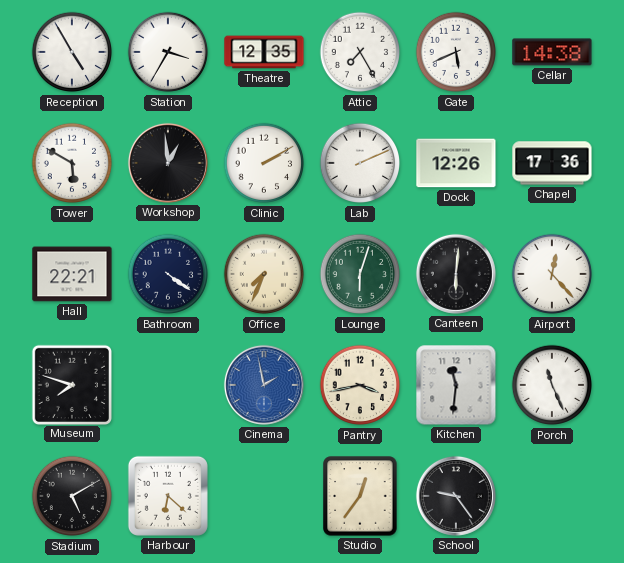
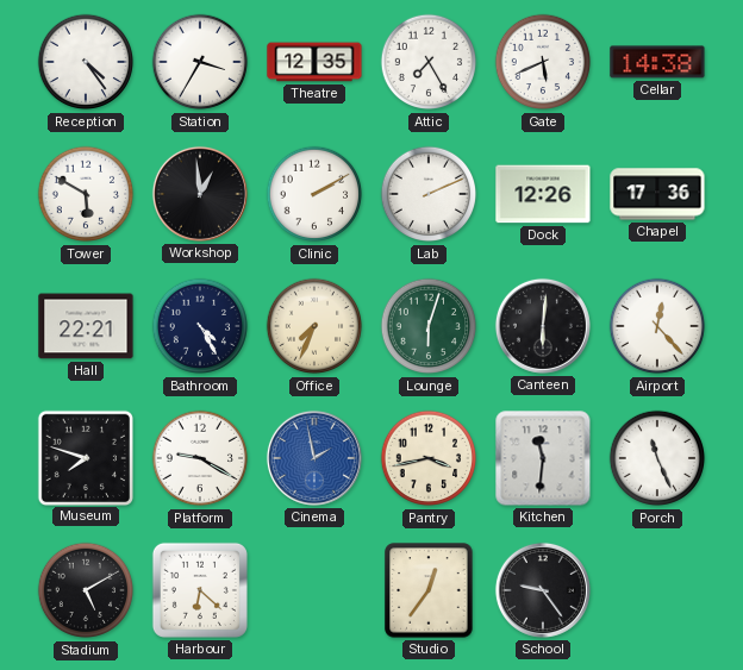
Reception: 4:55 -> 4:24
Bathroom: 4:21 -> 4:25
Platform: none -> 9:20
